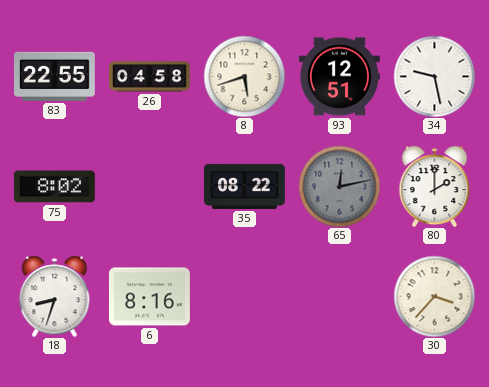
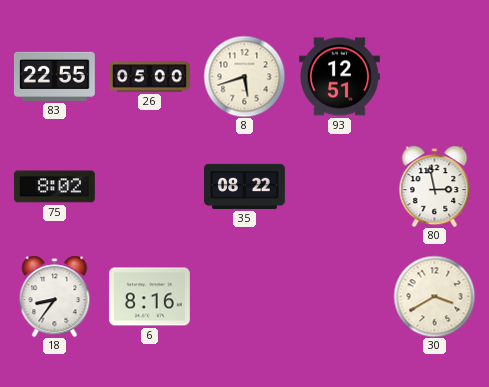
26: 04:58 -> 05:00
34: 9:28 -> none
65: 12:13 -> none
80: 2:00 -> 2:58
18: 8:33 -> 8:36
30: 3:37 -> 3:40
